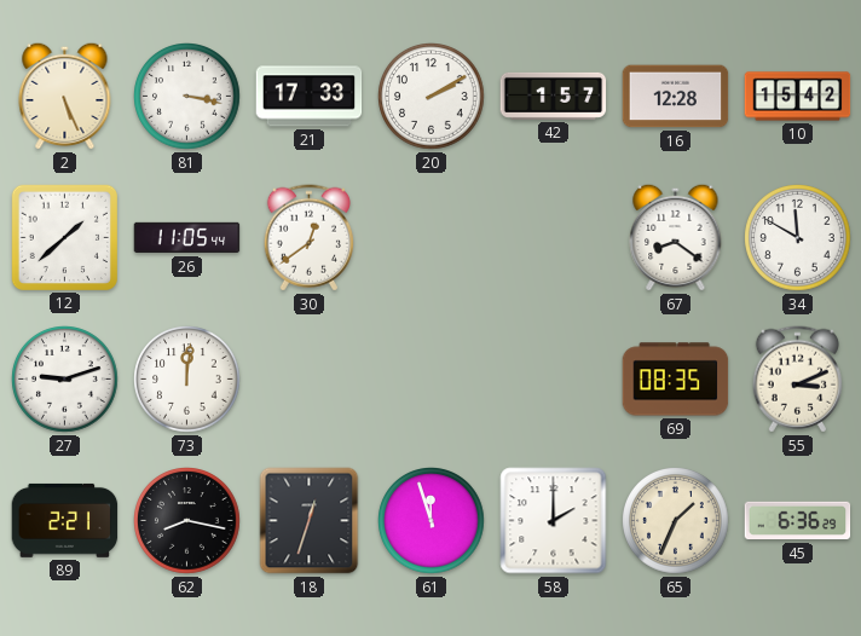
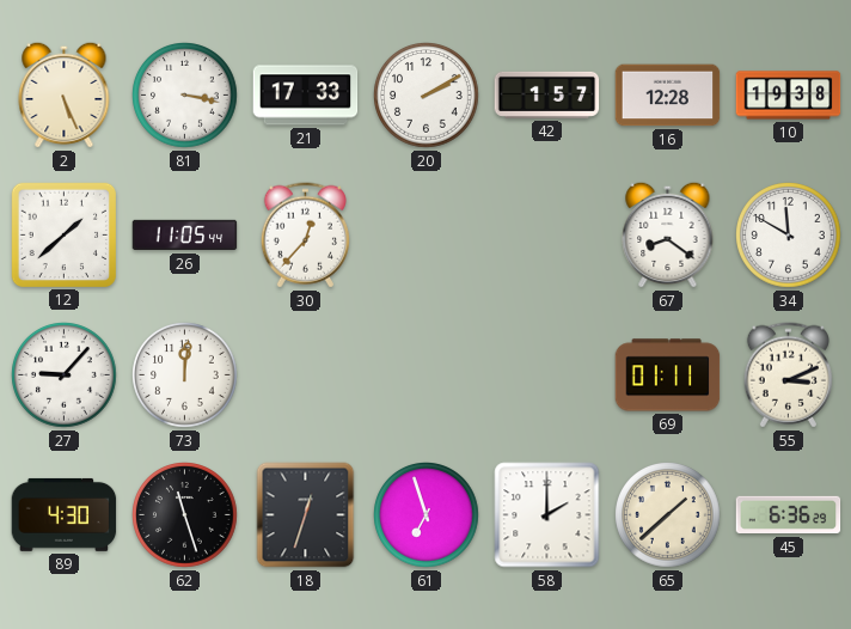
10: 15:42 -> 19:38
30: 12:39 -> 12:37
27: 9:12 -> 9:07
69: 08:35 -> 01:11
89: 2:21 -> 4:30
62: 8:17 -> 11:27
61: 11:57 -> 6:57
65: 1:34 -> 1:38
